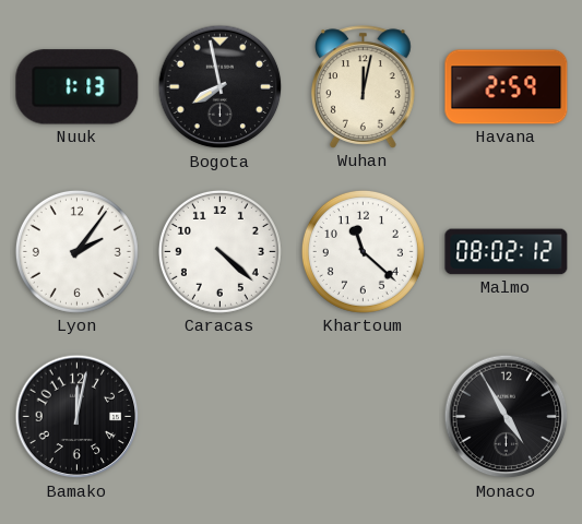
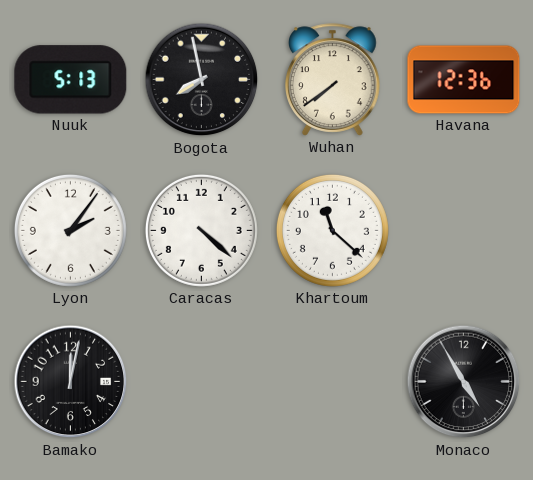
Nuuk: 1:13 -> 5:13
Wuhan: 12:02 -> 7:39
Havana: 2:59 -> 12:36
Malmo: 08:02 -> none
